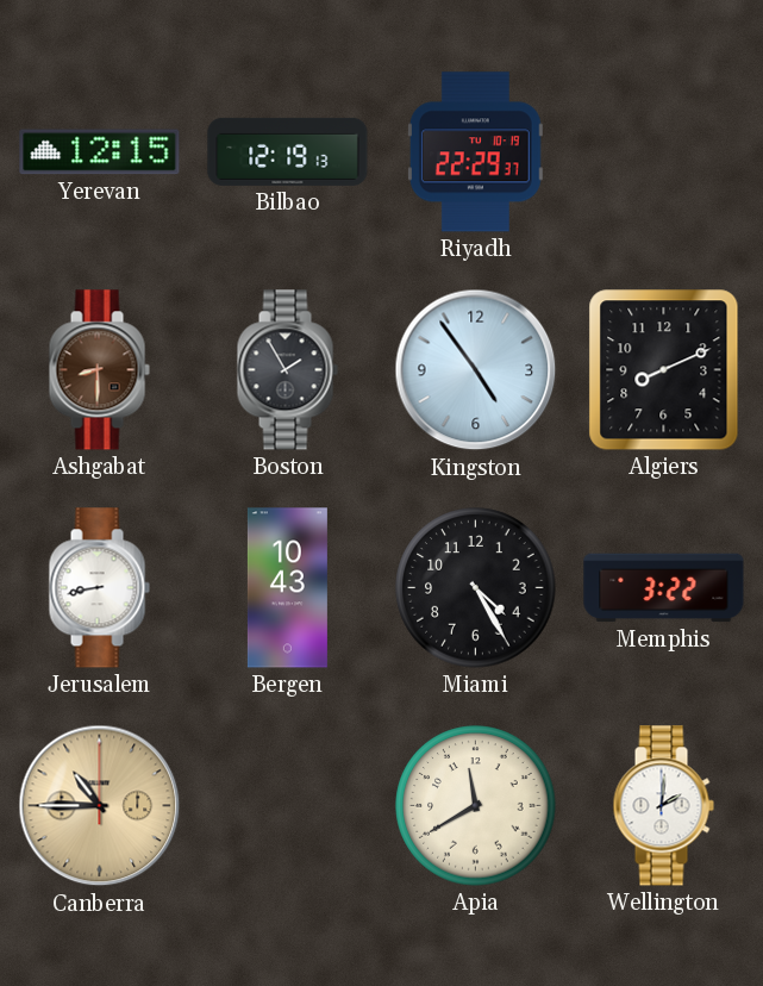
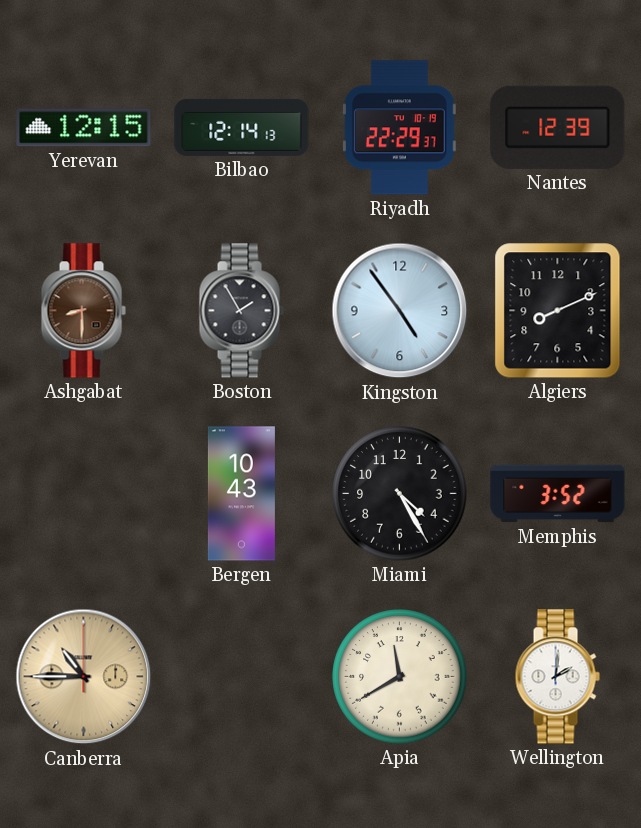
Bilbao: 12:19 -> 12:14
Nantes: none -> 12:39
Jerusalem: 8:43 -> none
Memphis: 3:22 -> 3:52
